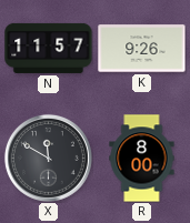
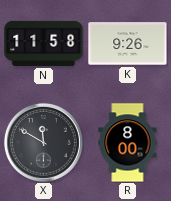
N: 11:57 -> 11:58
